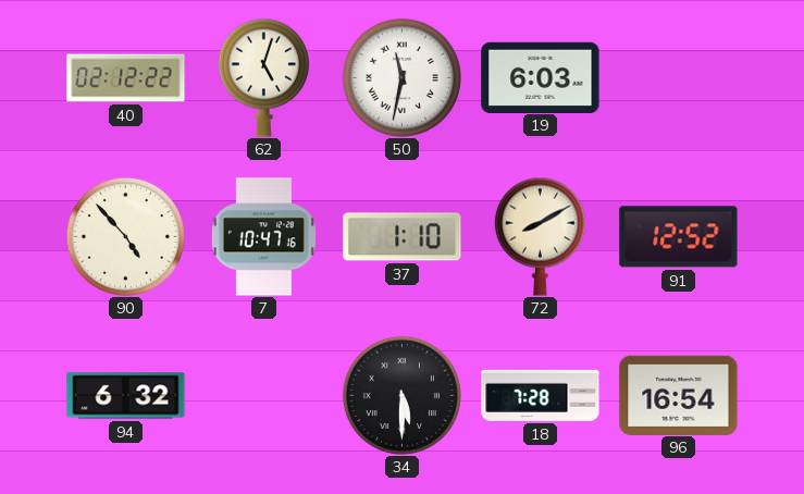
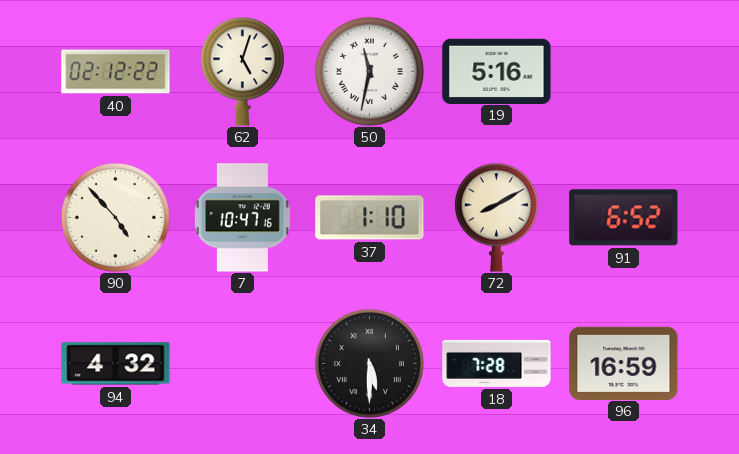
19: 6:03 -> 5:16
91: 12:52 -> 6:52
94: 6:32 -> 4:32
96: 16:54 -> 16:59
